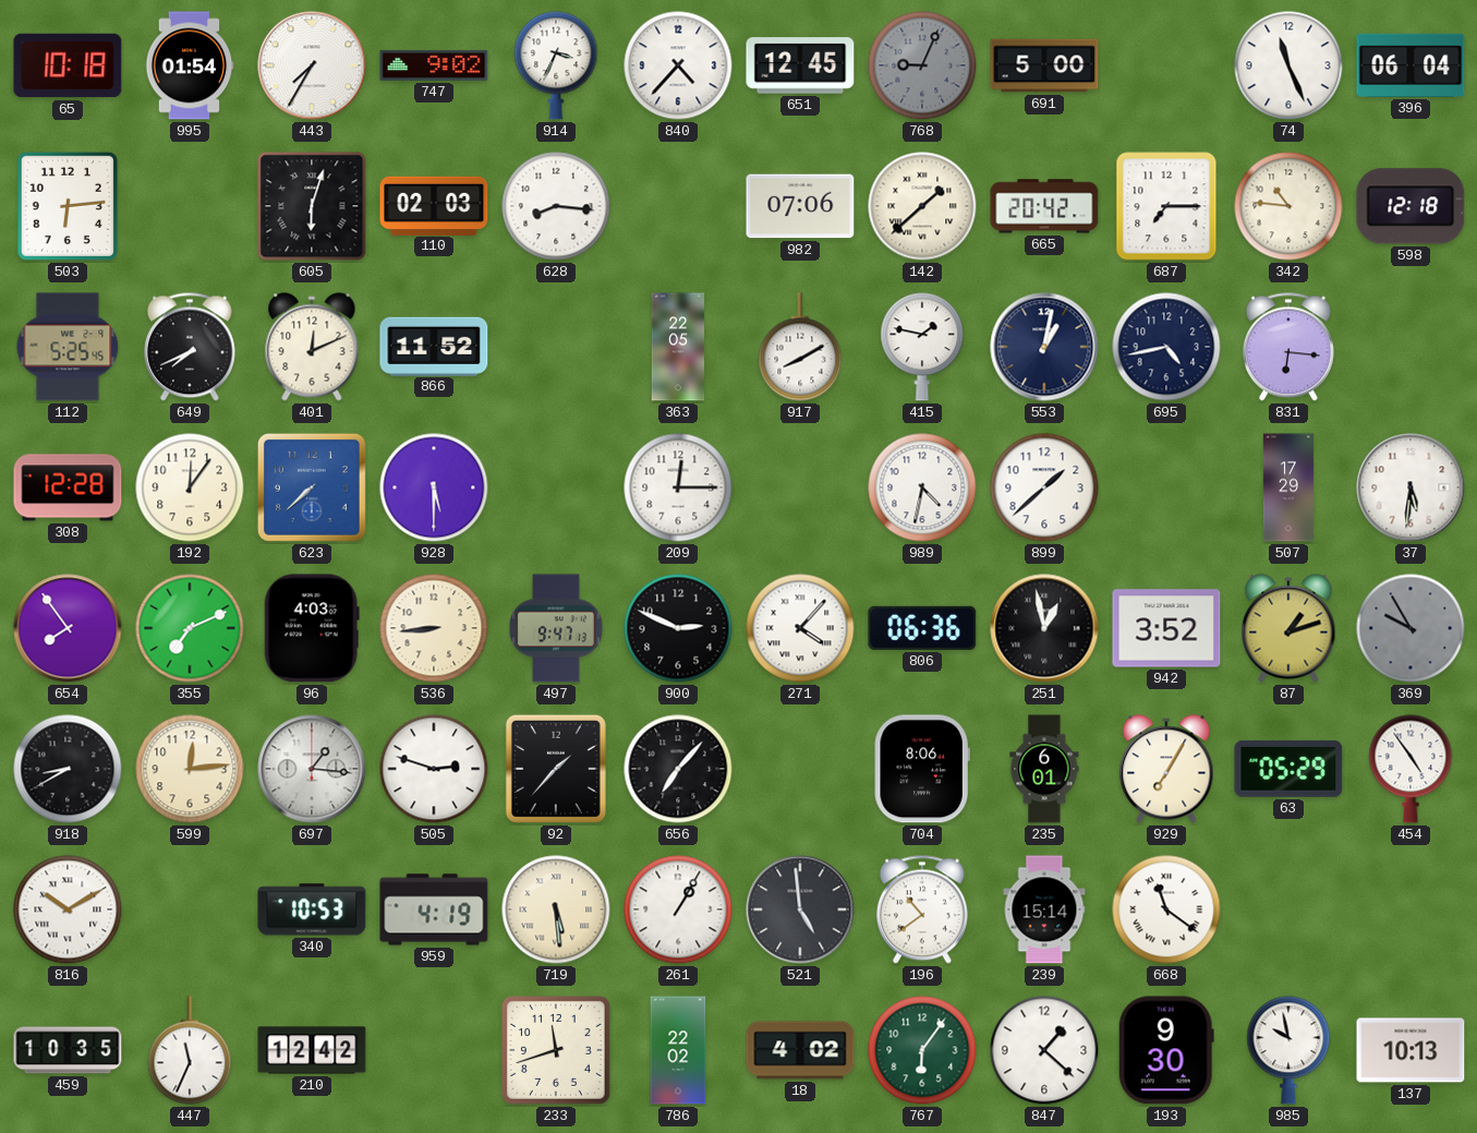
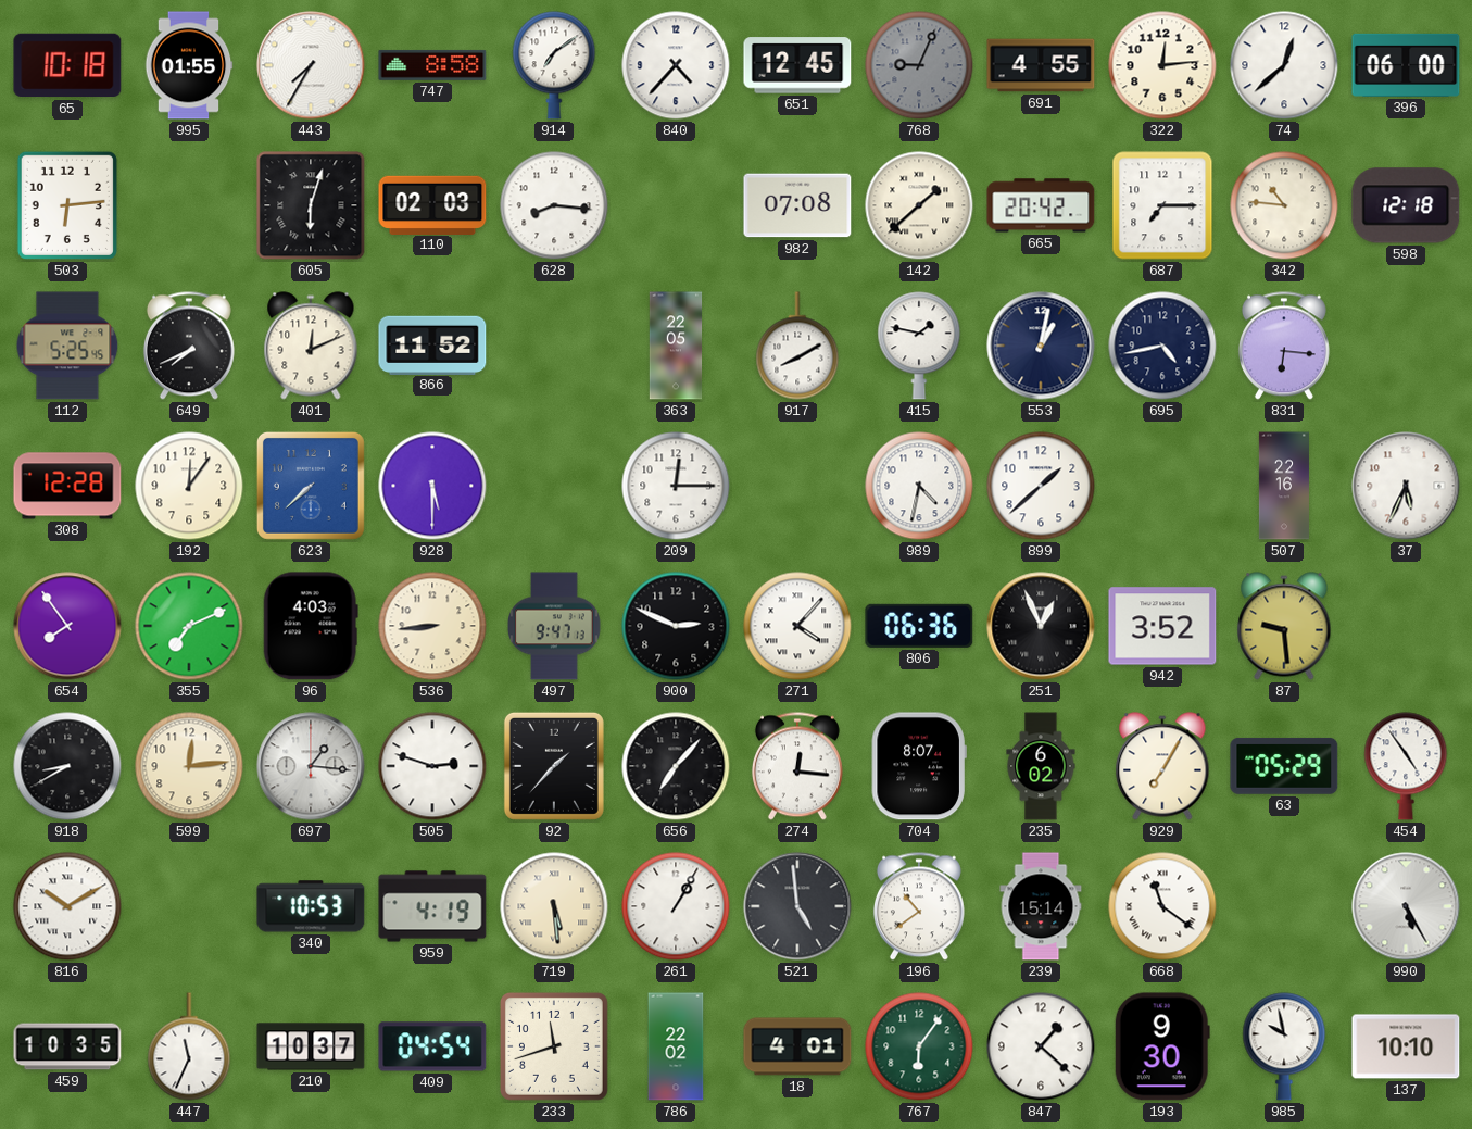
995: 01:54 -> 01:55
747: 9:02 -> 8:58
914: 3:34 -> 7:09
691: 5:00 -> 4:55
322: none -> 12:14
74: 11:26 -> 12:38
396: 06:04 -> 06:00
982: 07:06 -> 07:08
507: 17:29 -> 22:16
37: 5:31 -> 5:34
251: 12:58 -> 12:56
87: 1:12 -> 9:29
369: 9:55 -> none
274: none -> 12:16
704: 8:06 -> 8:07
235: 6:01 -> 6:02
990: none -> 5:25
210: 12:42 -> 10:37
409: none -> 04:54
18: 4:02 -> 4:01
137: 10:13 -> 10:10
